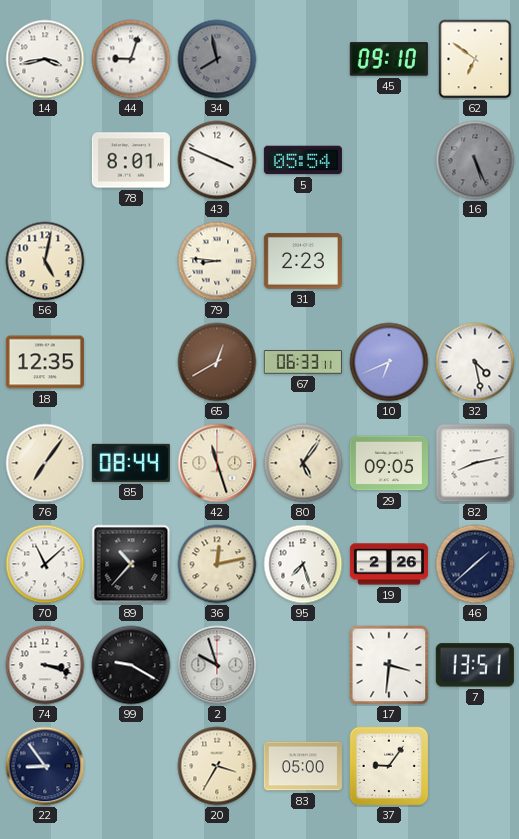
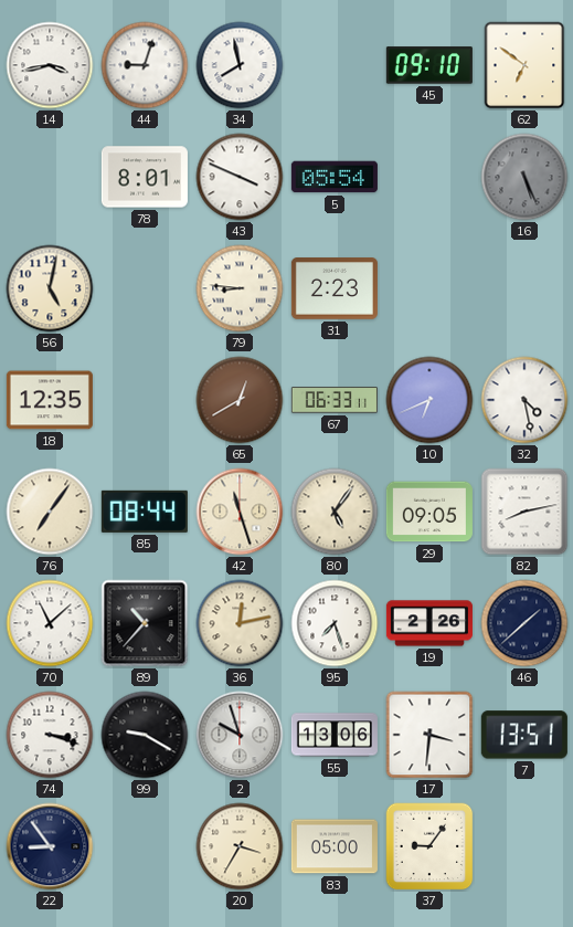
34 dial: grey -> white
55: none -> 13:06
